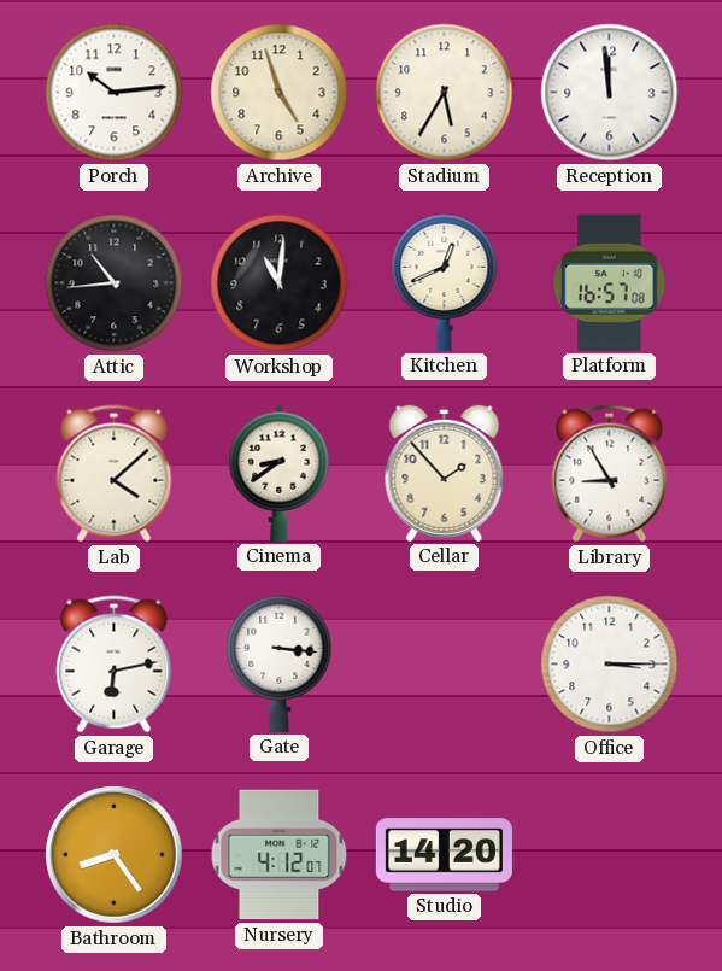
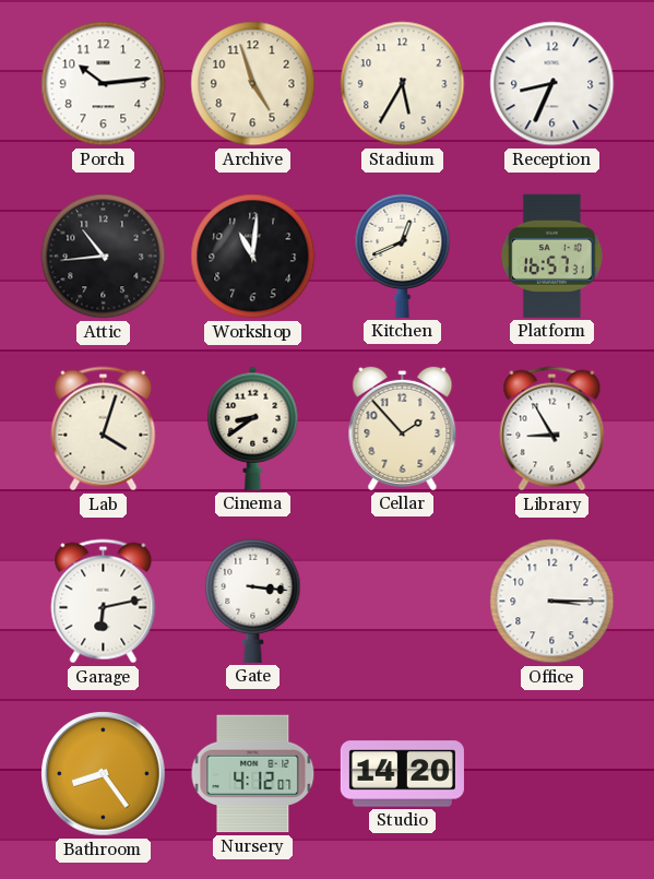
Reception: 11:59 -> 8:34
Platform: 16:57:08 -> 16:57:31
Lab: 4:08 -> 4:03
